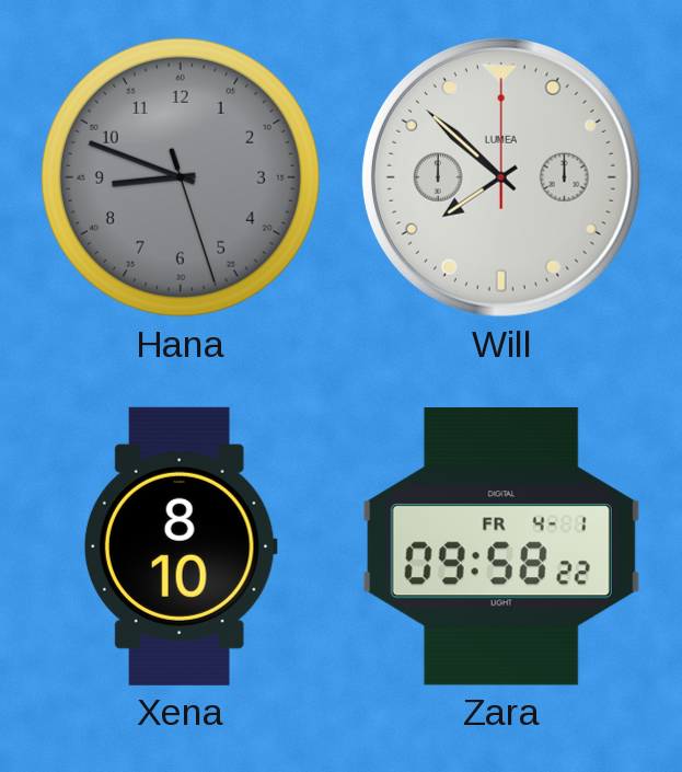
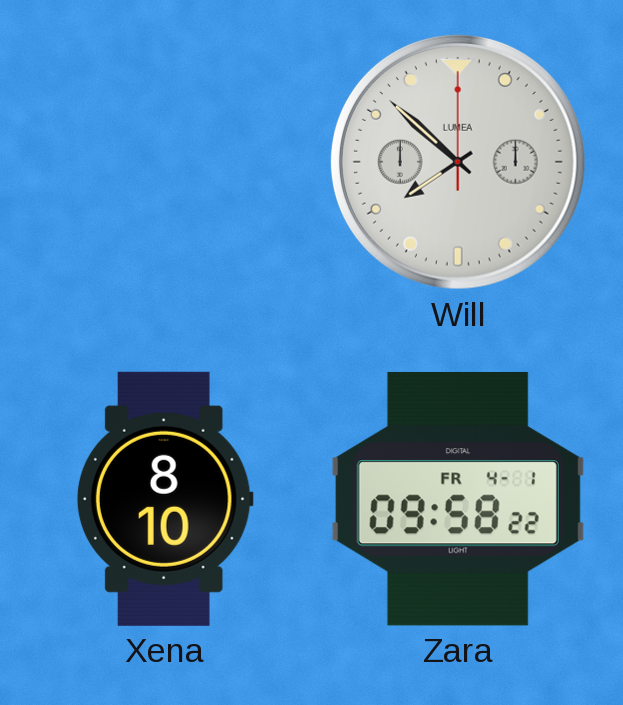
Hana: 8:48 -> none
